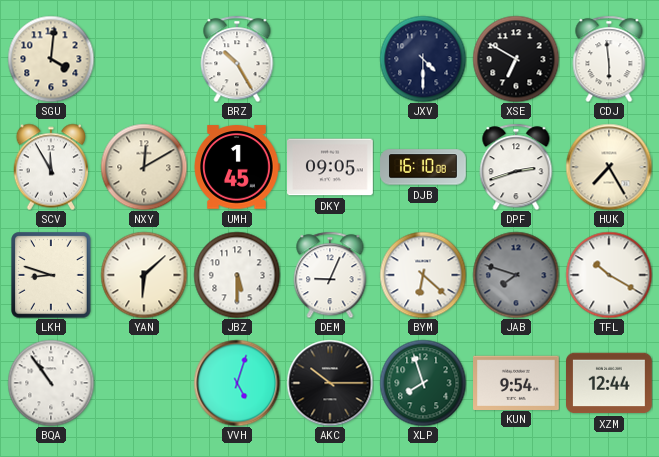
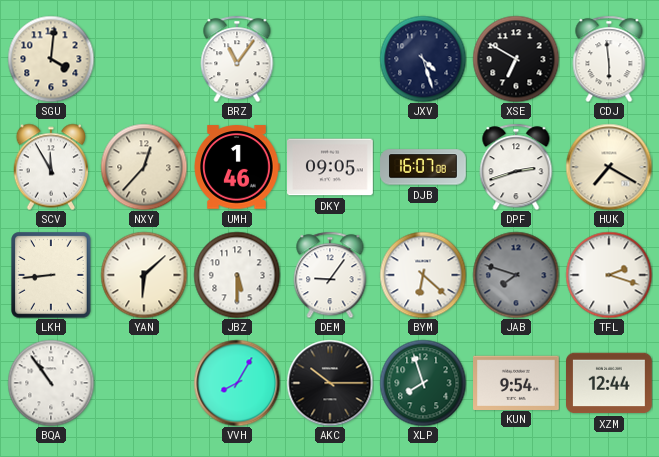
BRZ: 10:25 -> 11:06
JXV: 4:30 -> 4:27
NXY: 12:10 -> 12:37
UMH: 1:45 -> 1:46
DJB: 16:10 -> 16:07
HUK: 7:25 -> 7:20
LKH: 8:48 -> 8:44
DEM: 9:04 -> 9:06
TFL: 10:20 -> 2:18
VVH: 5:03 -> 8:05
